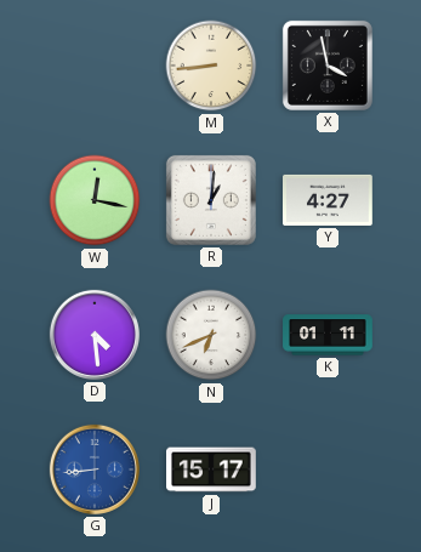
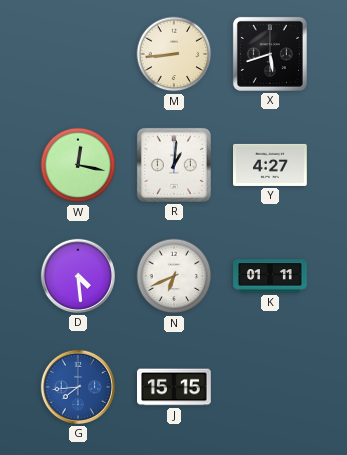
X: 3:58 -> 5:42
G: 8:44 -> 7:44
J: 15:17 -> 15:15
